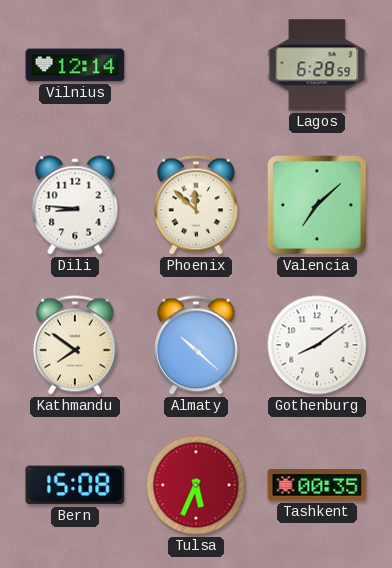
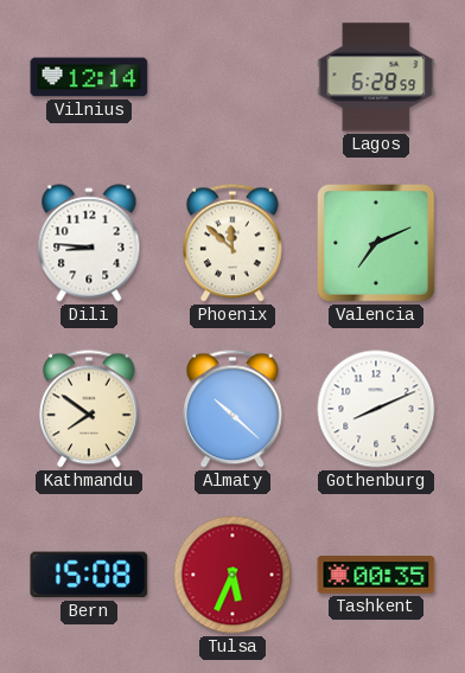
Valencia: 7:08 -> 7:11
Gothenburg: 8:09 -> 8:11
